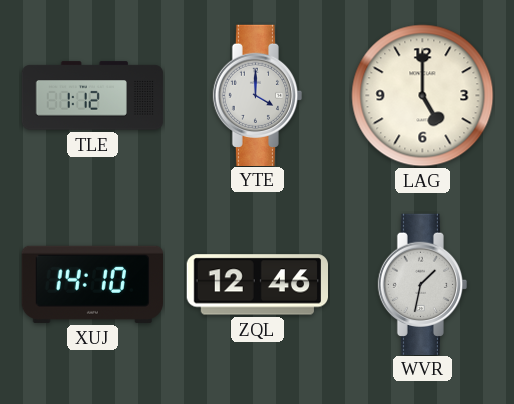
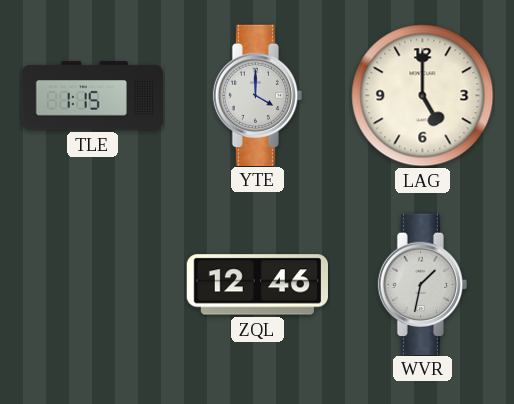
TLE: 1:12 -> 1:15
XUJ: 14:10 -> none
